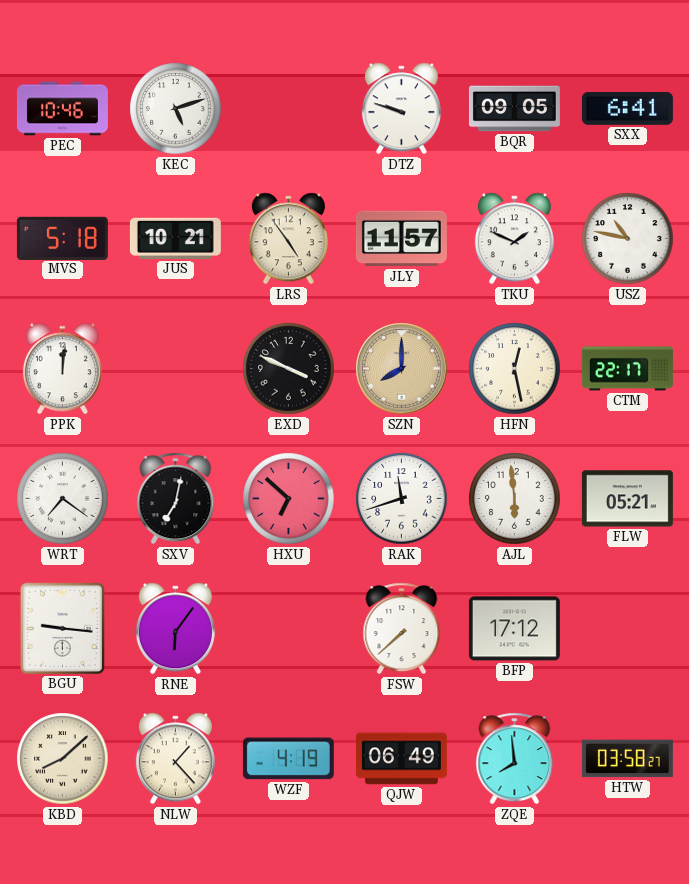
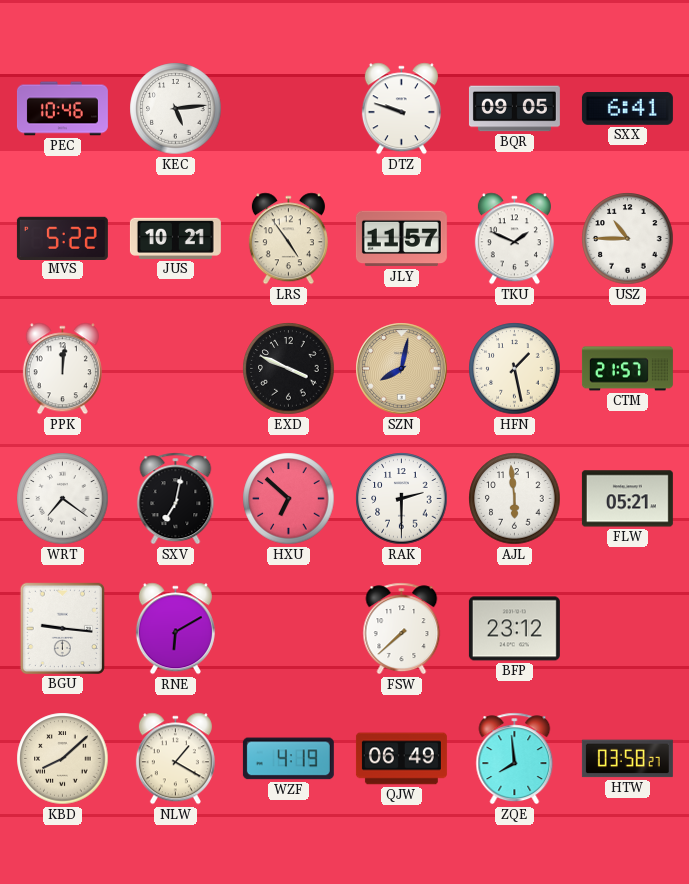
KEC: 5:12 -> 5:14
MVS: 5:18 -> 5:22
USZ: 10:47 -> 10:45
SZN: 8:00 -> 8:02
HFN: 12:28 -> 1:28
CTM: 22:17 -> 21:57
RAK: 11:42 -> 2:30
RNE: 6:06 -> 6:10
BFP: 17:12 -> 23:12
NLW: 1:23 -> 1:20
